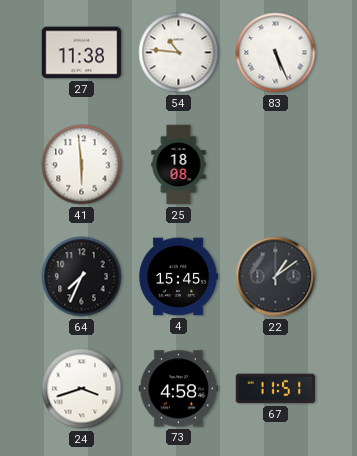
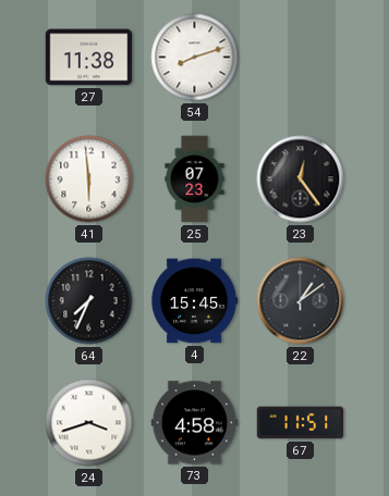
54: 10:46 -> 8:12
83: 5:26 -> none
25: 18:08 -> 07:23
23: none -> 12:24
